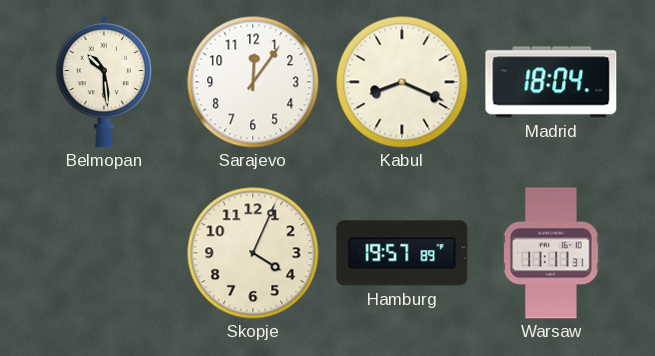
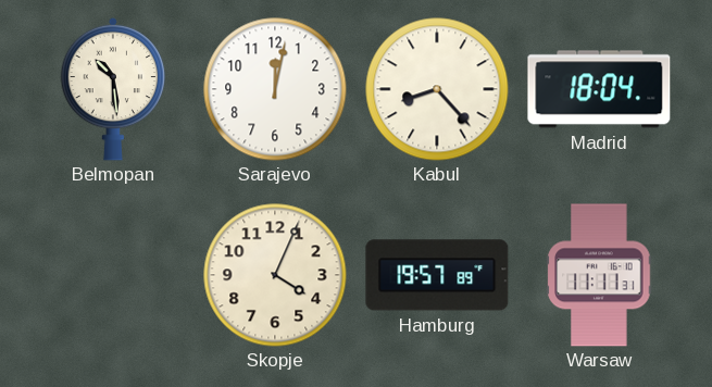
Sarajevo: 12:06 -> 12:02
Kabul: 8:19 -> 8:23
